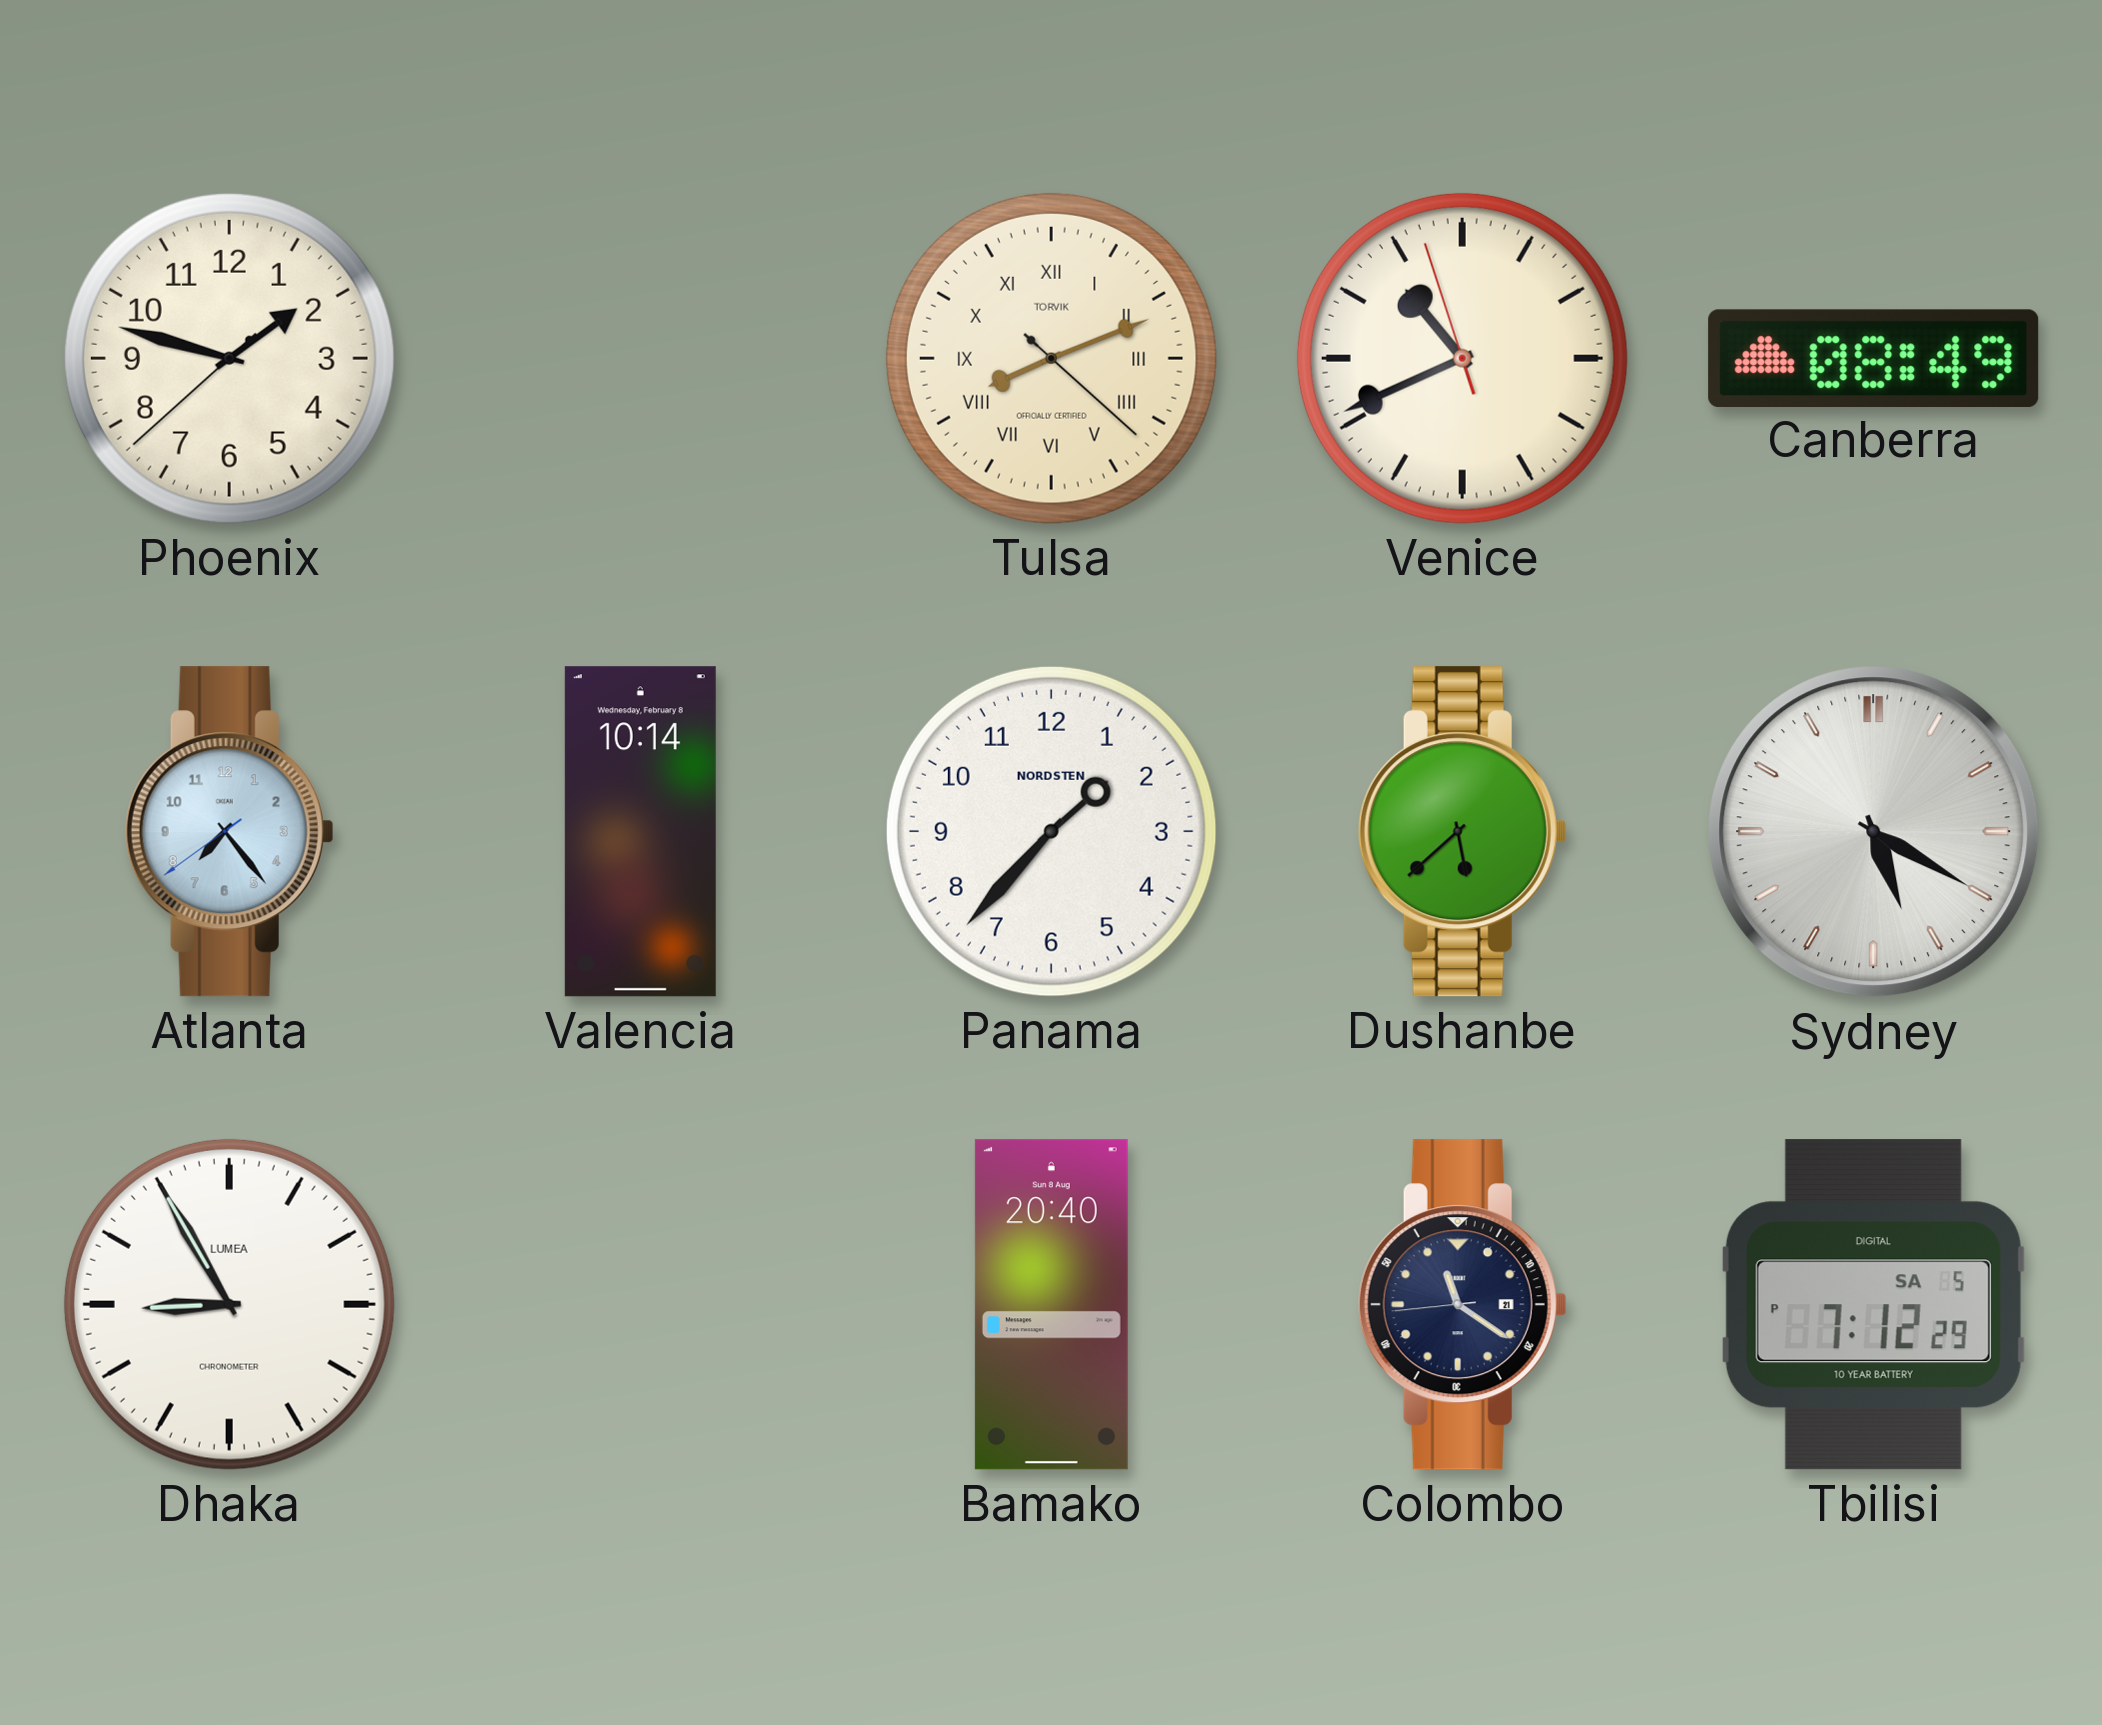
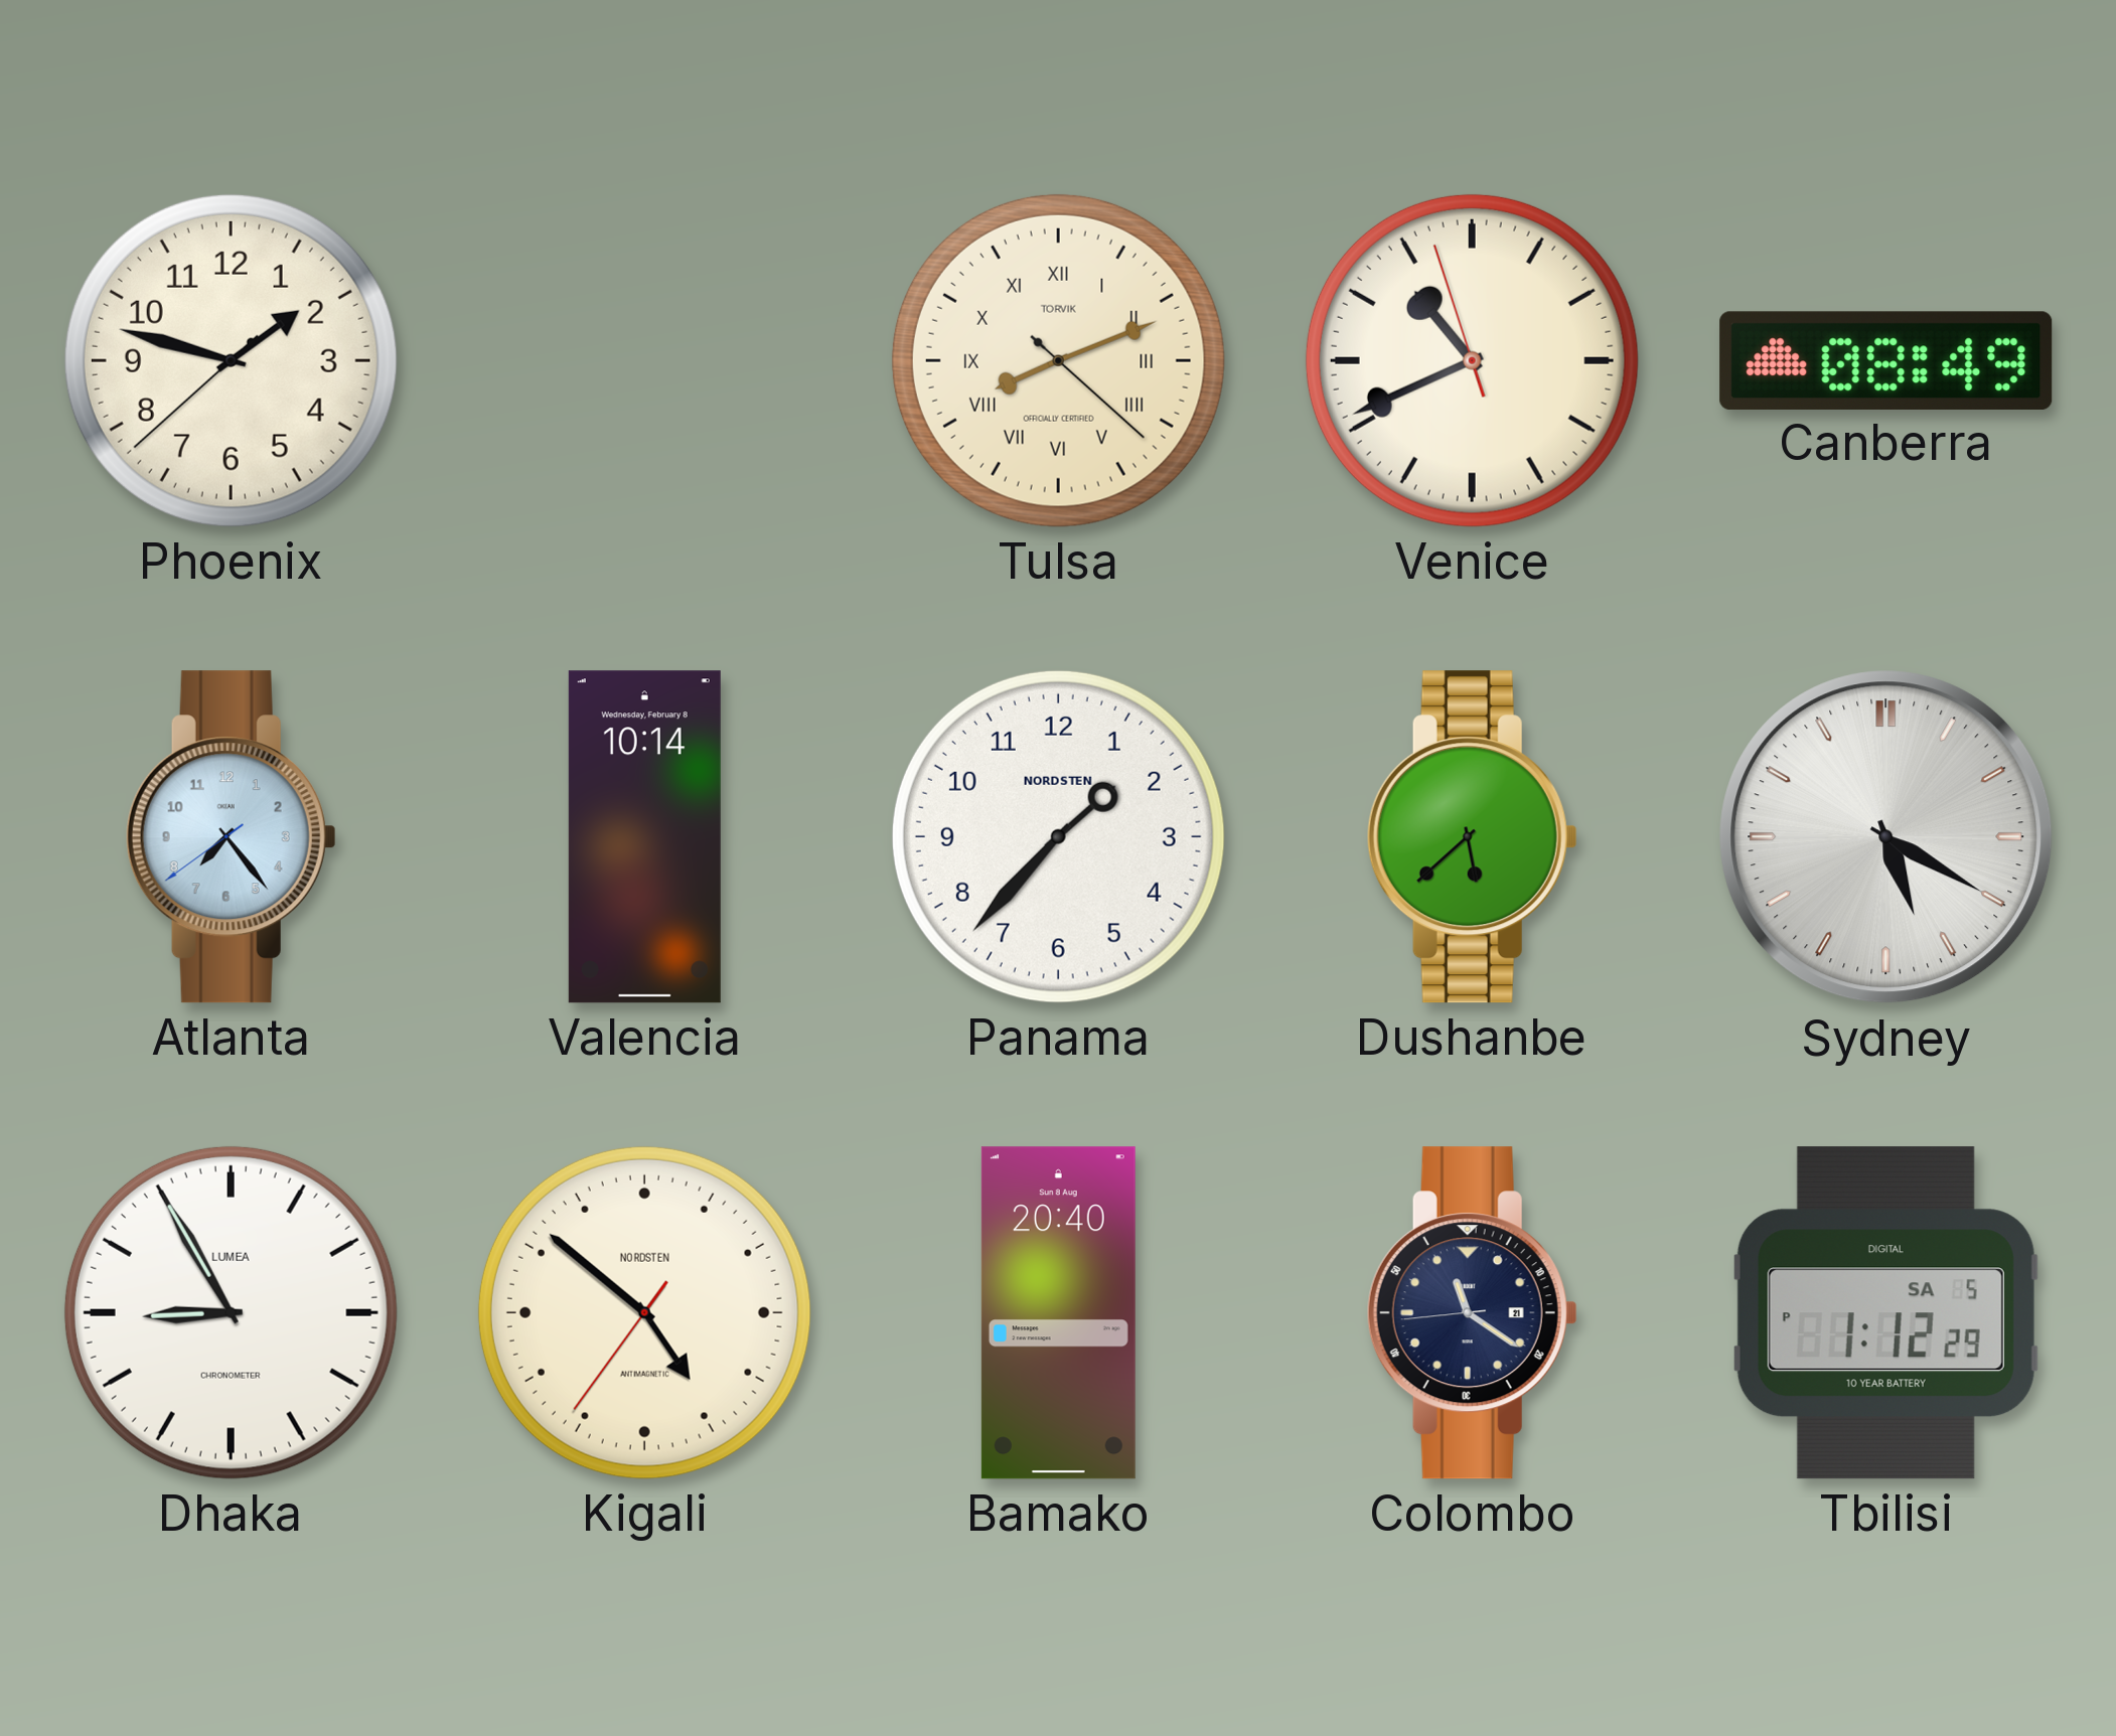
Kigali: none -> 4:51
Tbilisi: 7:12 -> 1:12
